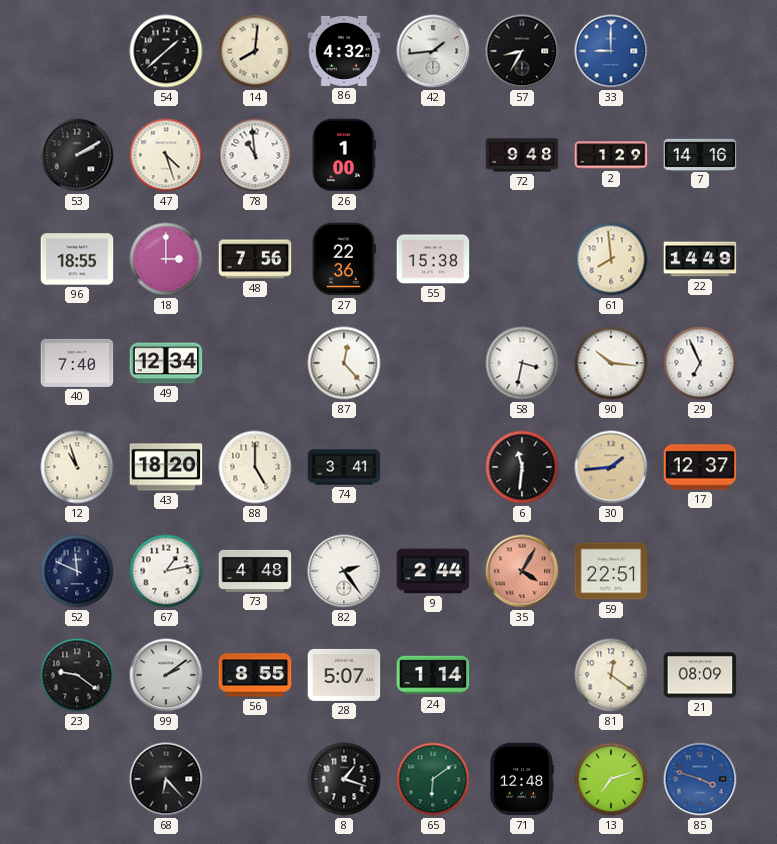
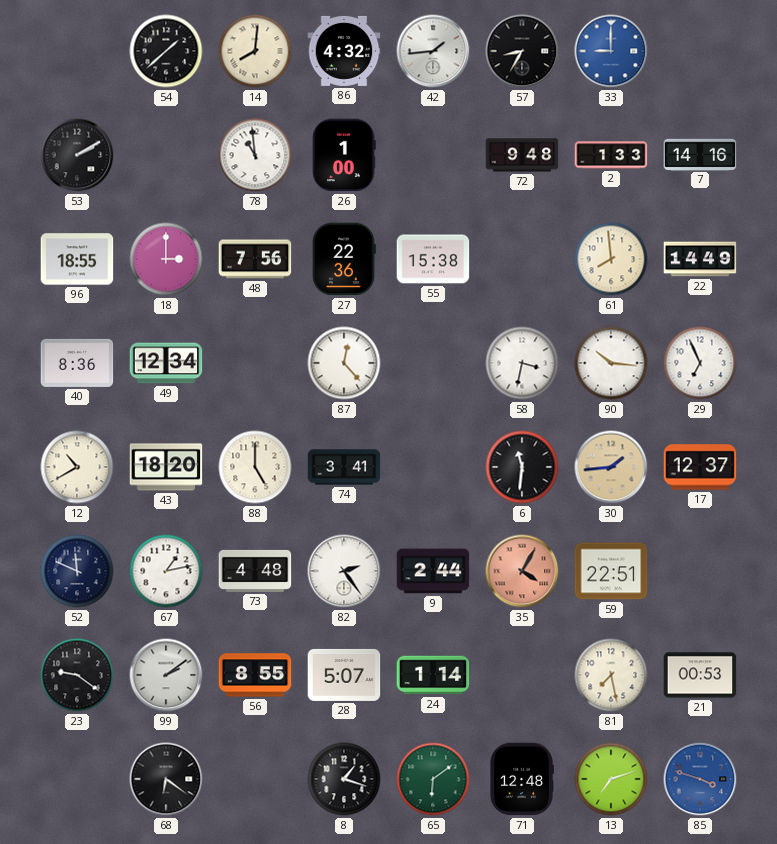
47: 4:27 -> none
2: 1:29 -> 1:33
40: 7:40 -> 8:36
12: 10:57 -> 10:40
81: 12:21 -> 7:28
21: 08:09 -> 00:53
68: 6:23 -> 6:21
